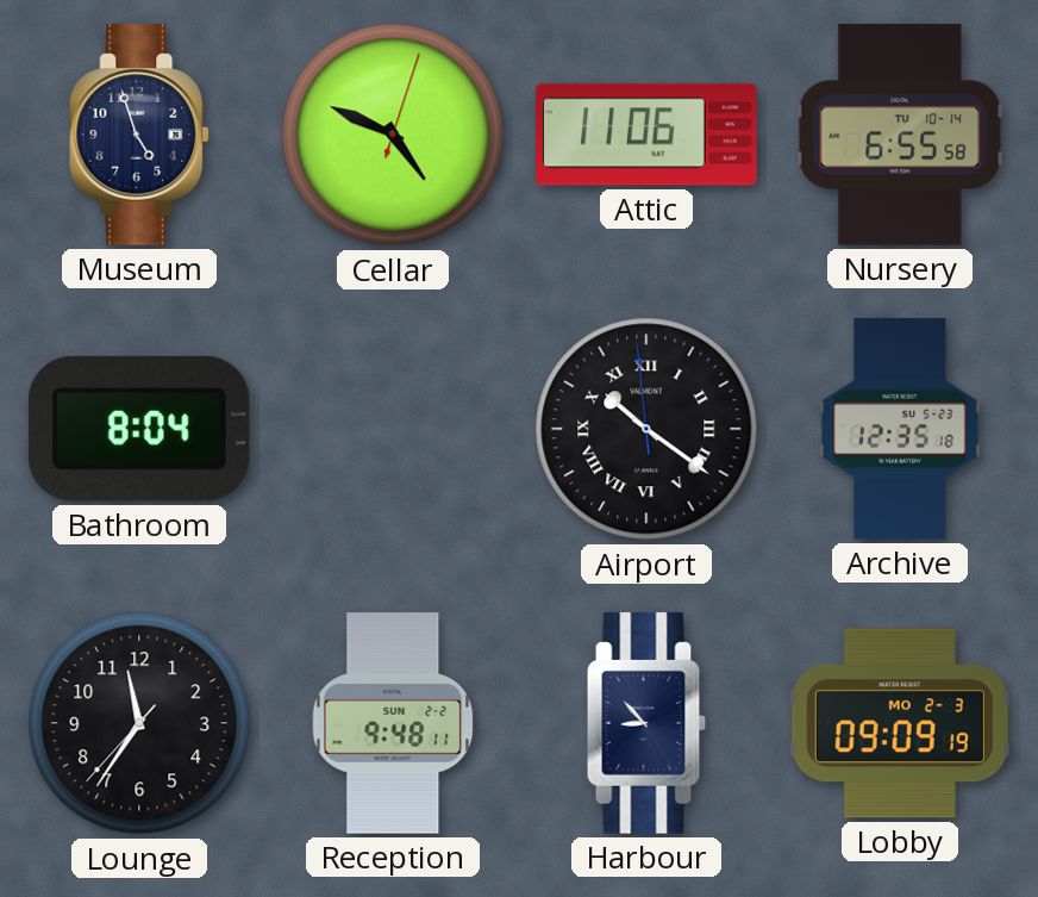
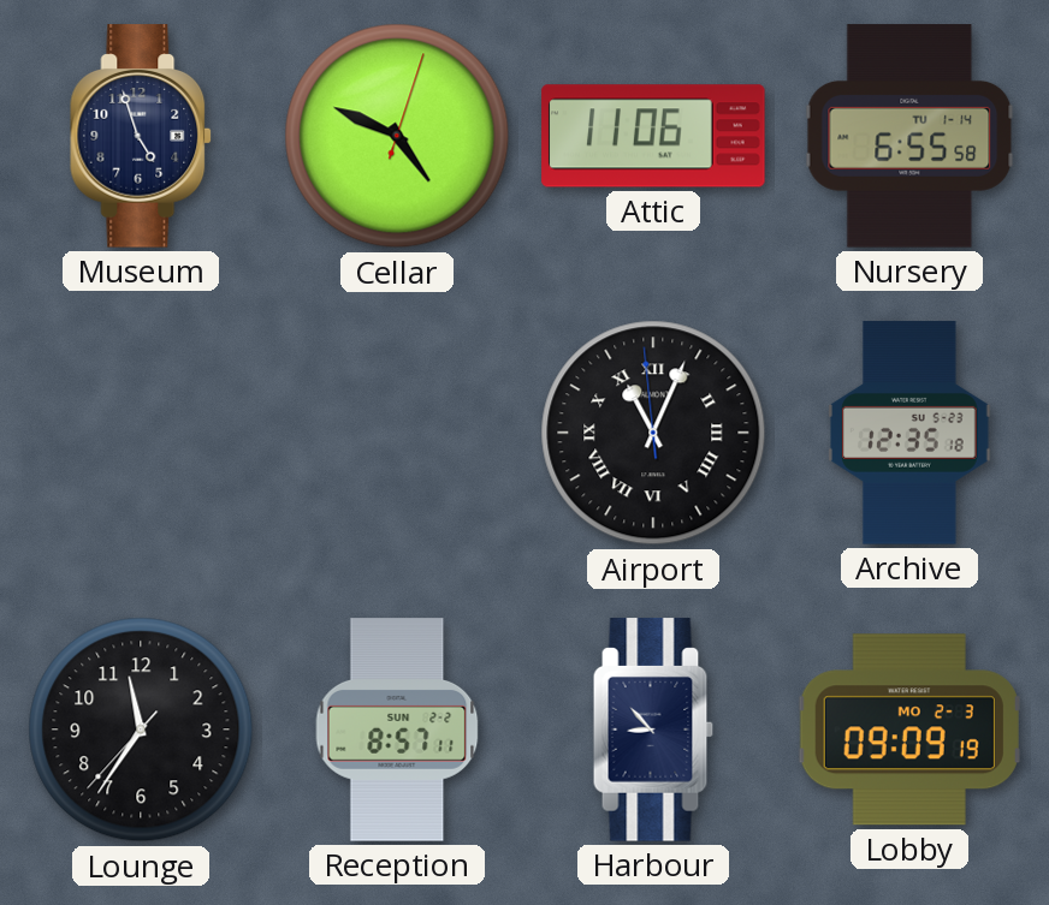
Nursery date: TU 10-14 -> TU 1-14
Bathroom: 8:04 -> none
Airport: 10:20 -> 11:03
Reception: 9:48 -> 8:57
